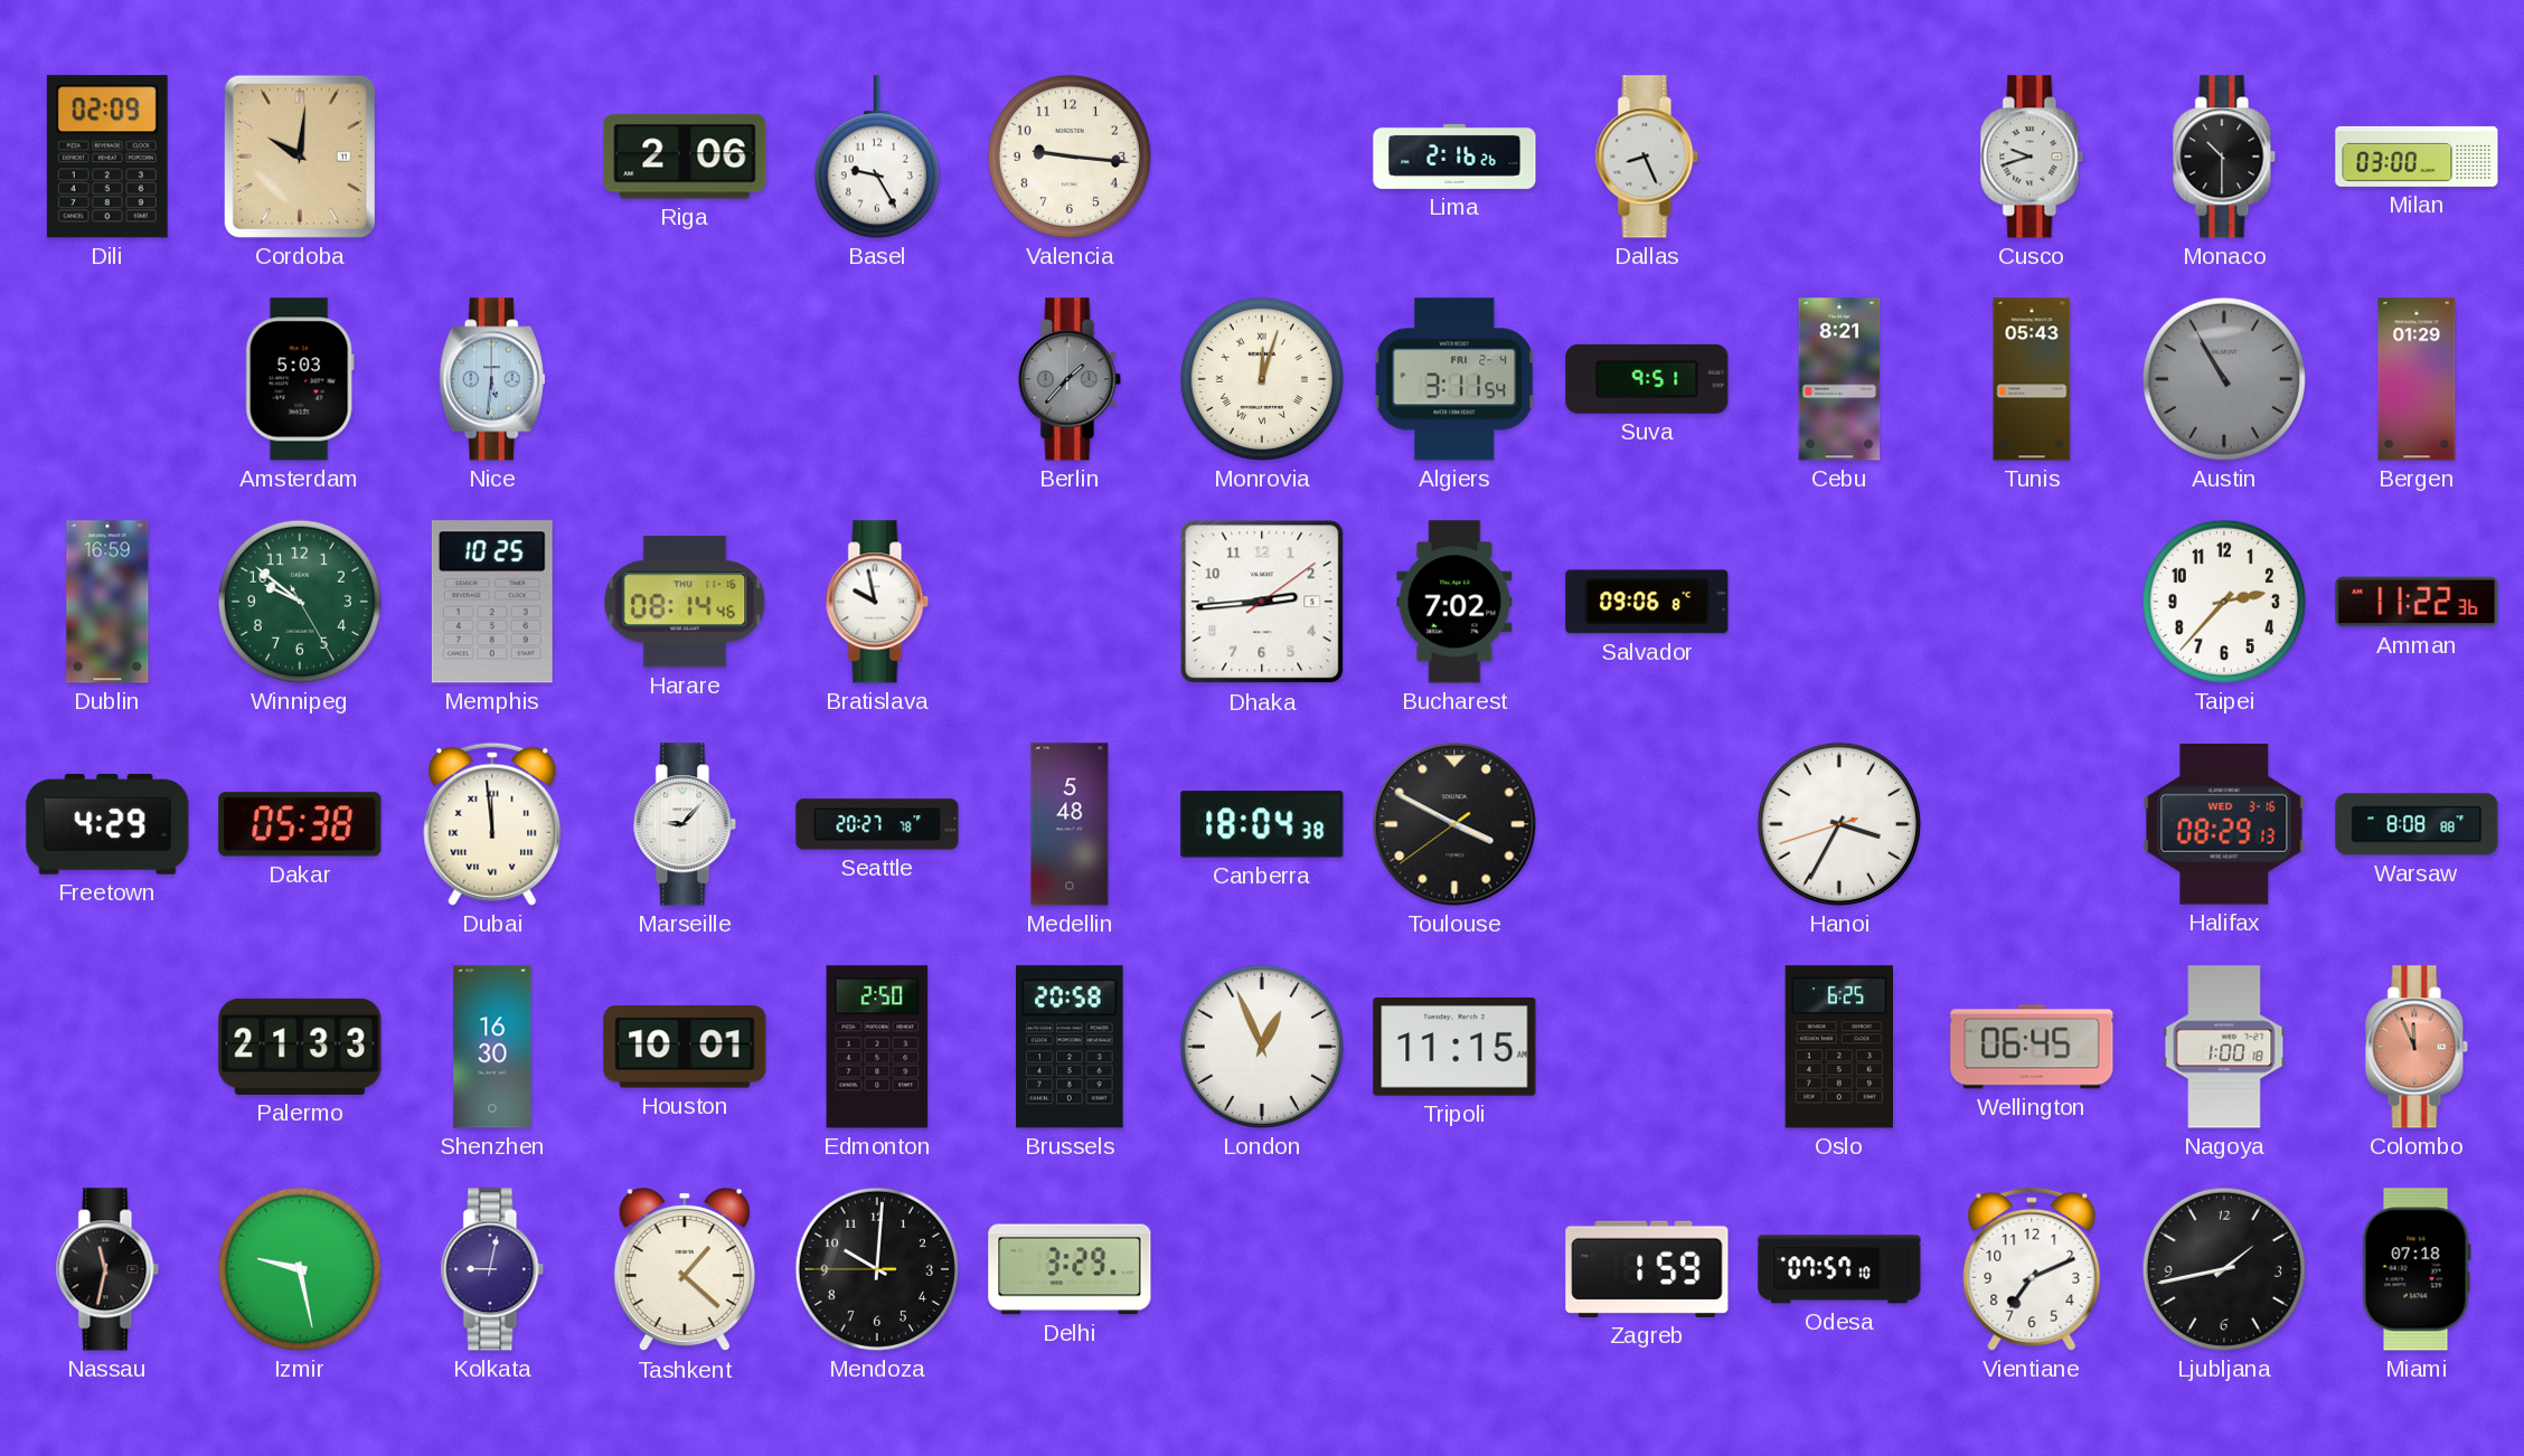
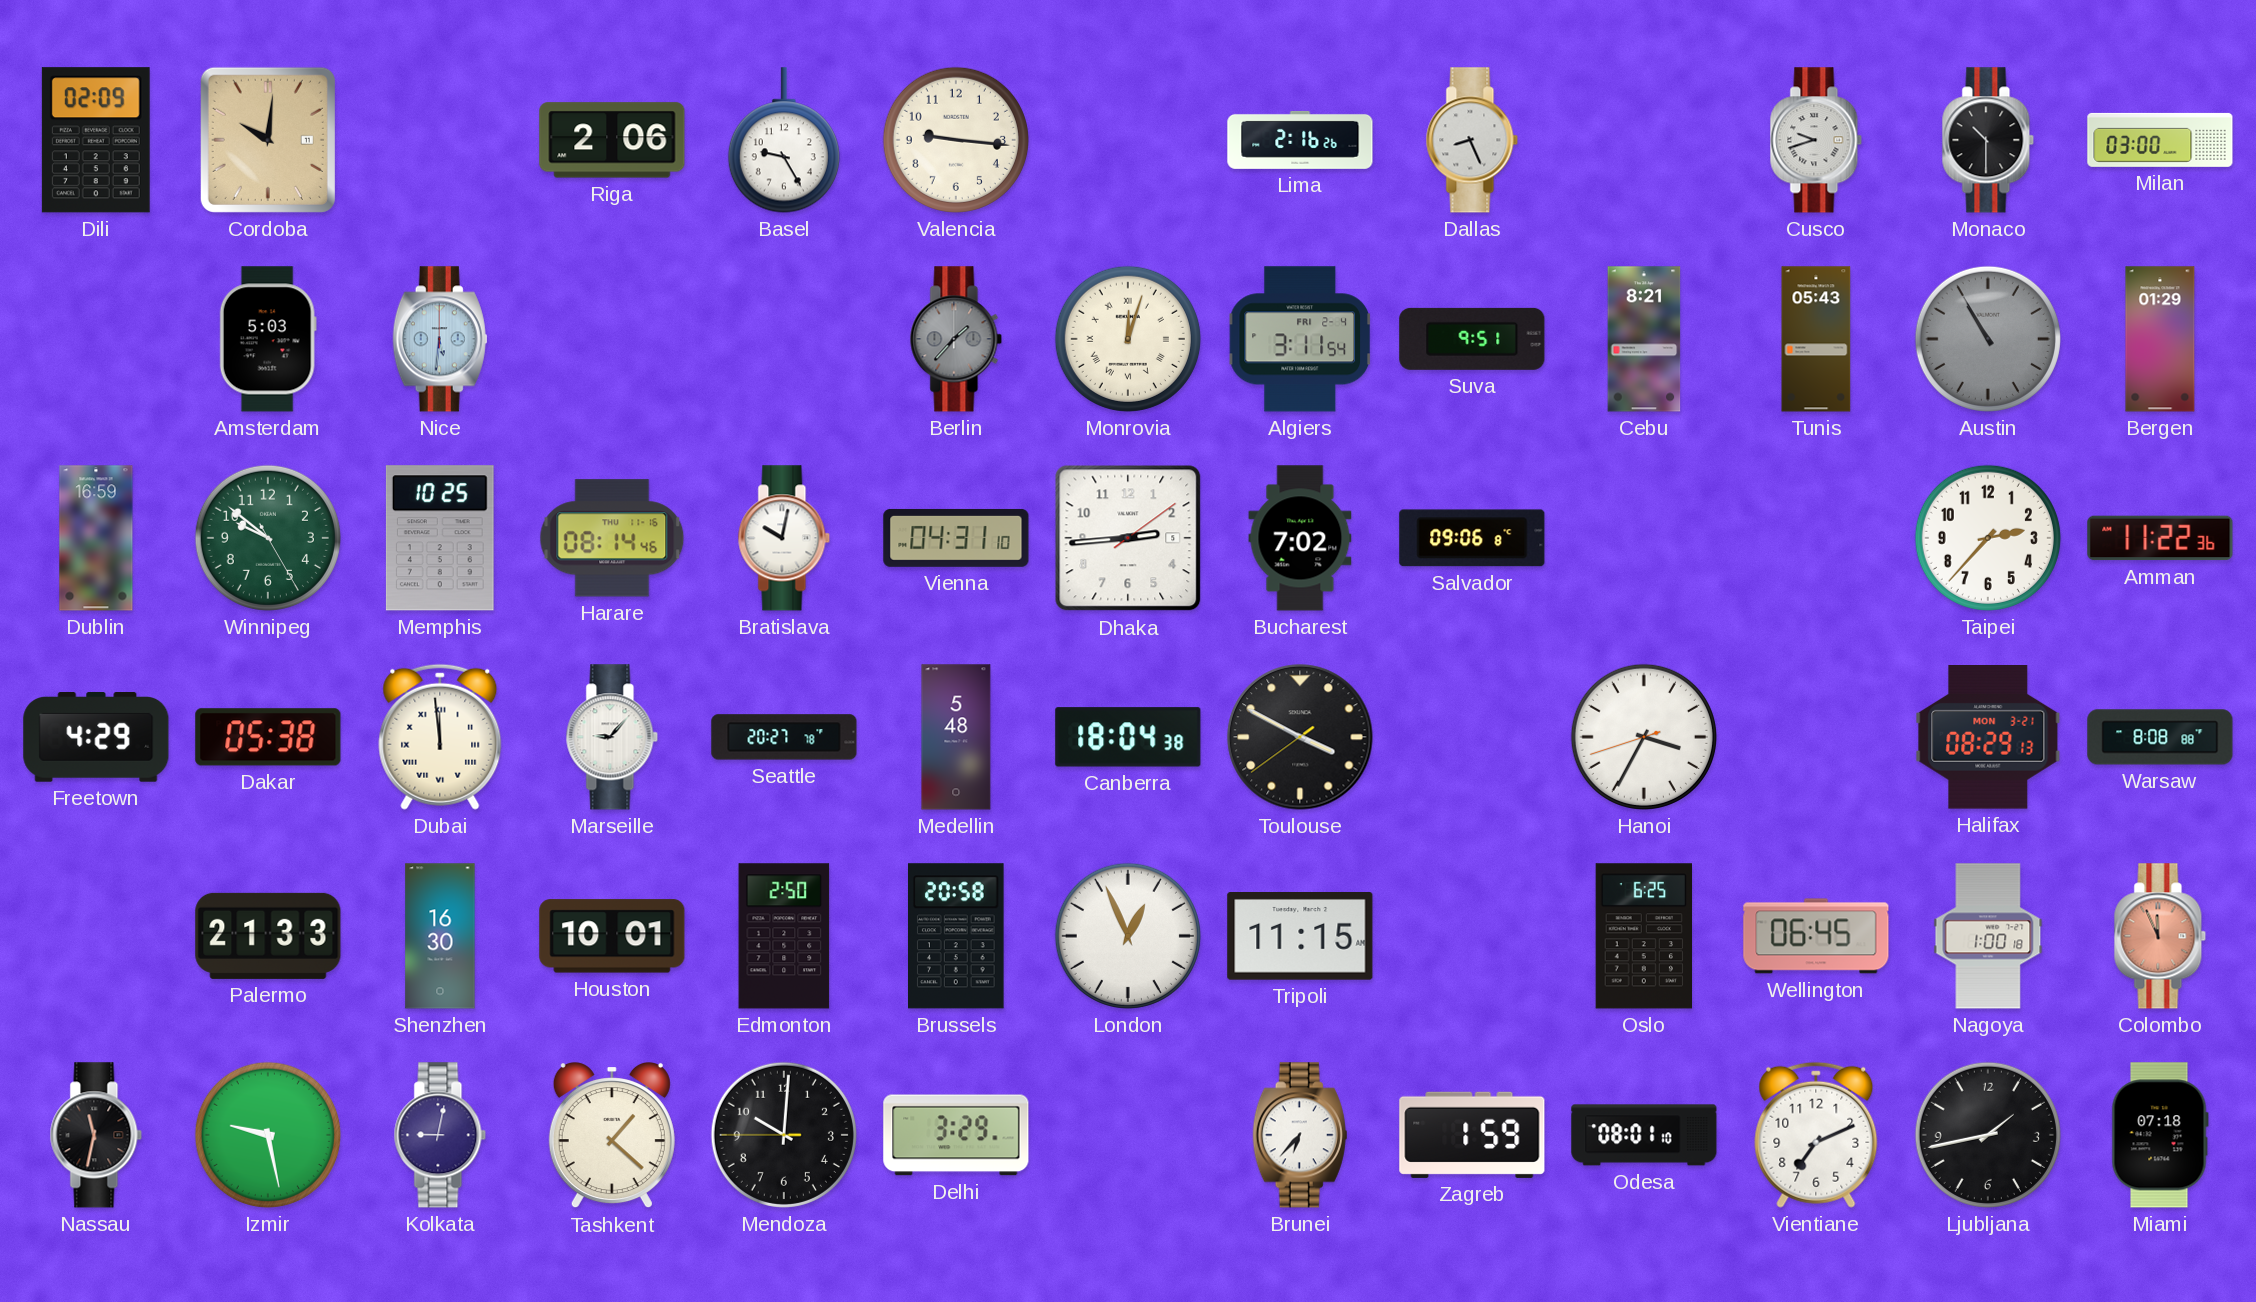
Bratislava: 9:58 -> 10:02
Vienna: none -> 04:31
Halifax date: WED 3-16 -> MON 3-21
Brunei: none -> 6:37
Odesa: 07:57 -> 08:01
